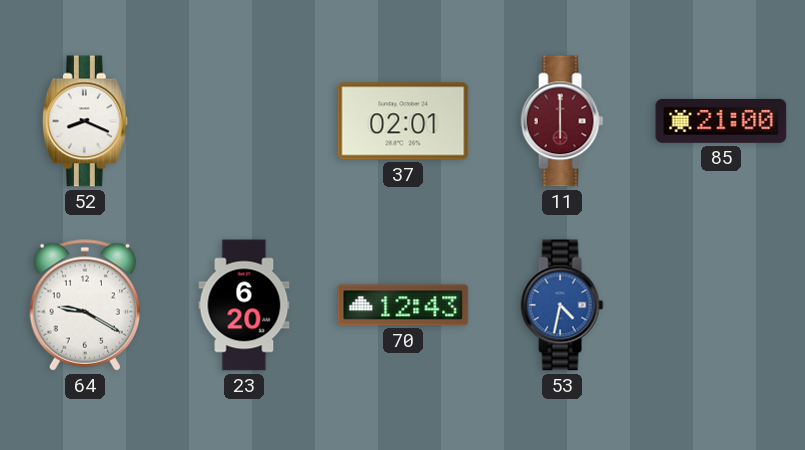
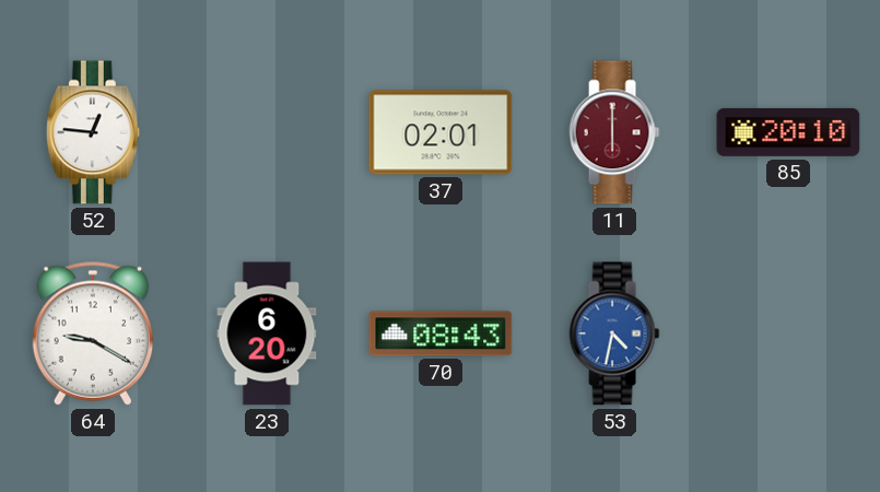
52: 8:19 -> 12:46
85: 21:00 -> 20:10
70: 12:43 -> 08:43
